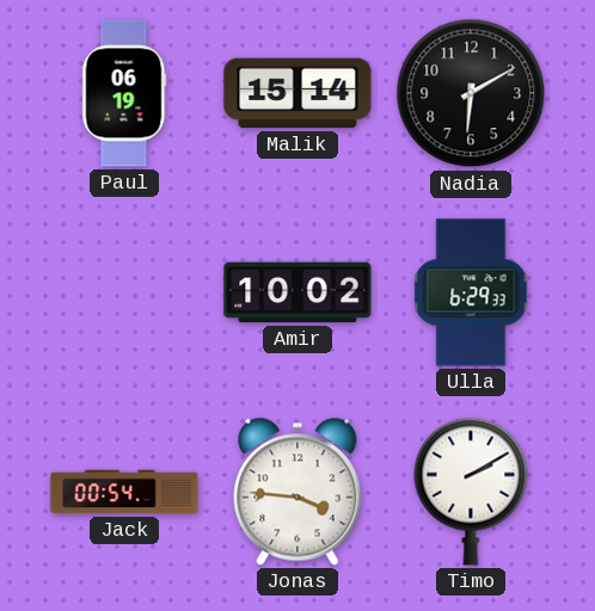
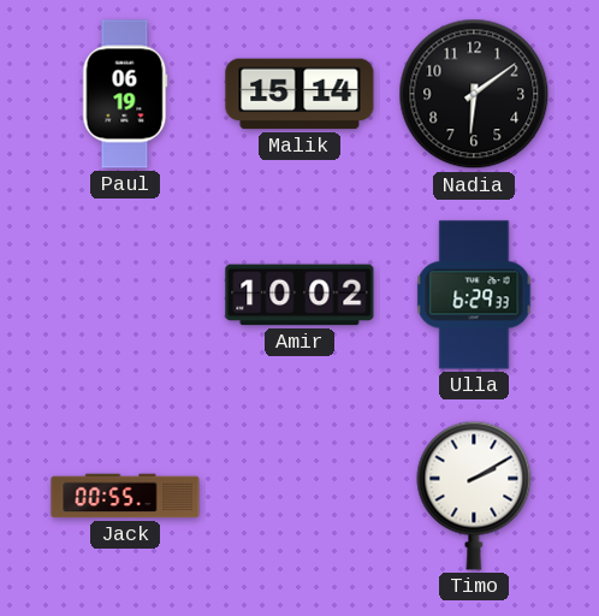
Nadia: 6:10 -> 6:09
Jack: 00:54 -> 00:55
Jonas: 3:46 -> none
